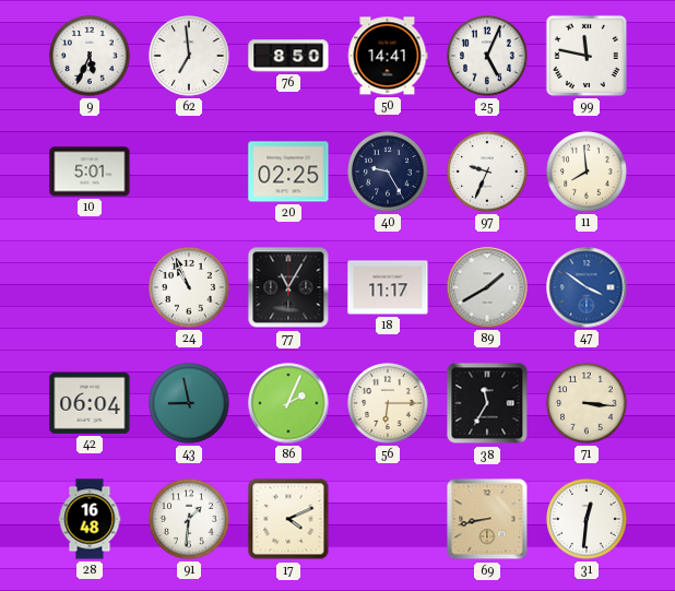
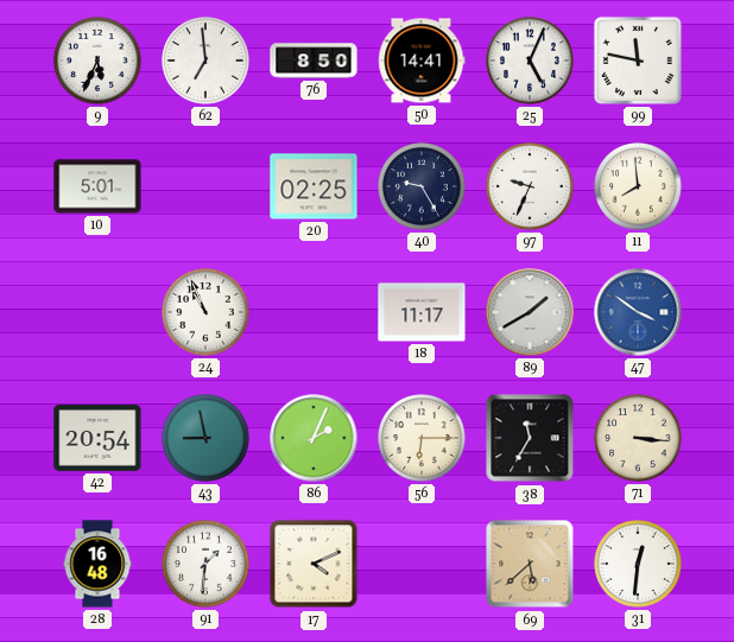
77: 11:05 -> none
42: 06:04 -> 20:54
69: 8:43 -> 5:38
